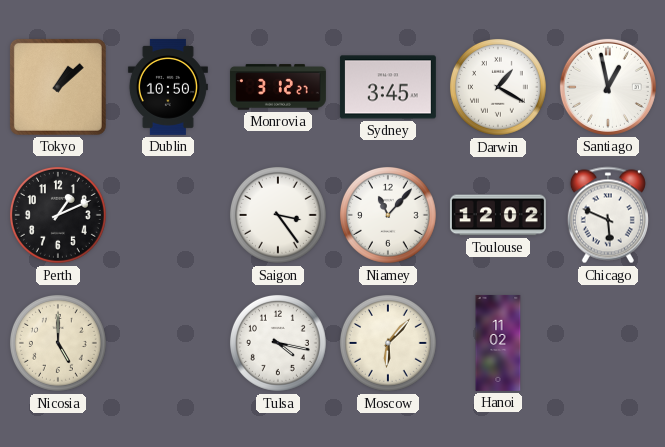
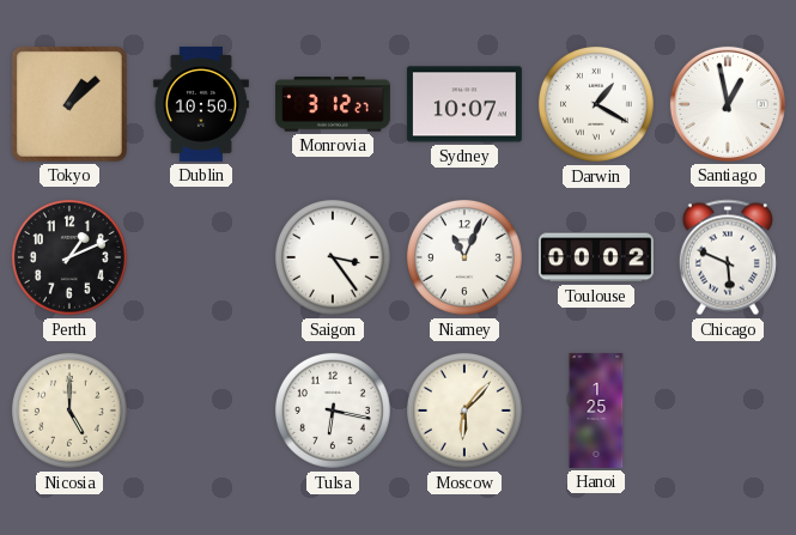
Sydney: 3:45 -> 10:07
Niamey: 11:07 -> 11:04
Toulouse: 12:02 -> 00:02
Tulsa: 4:17 -> 6:17
Hanoi: 11:02 -> 1:25
